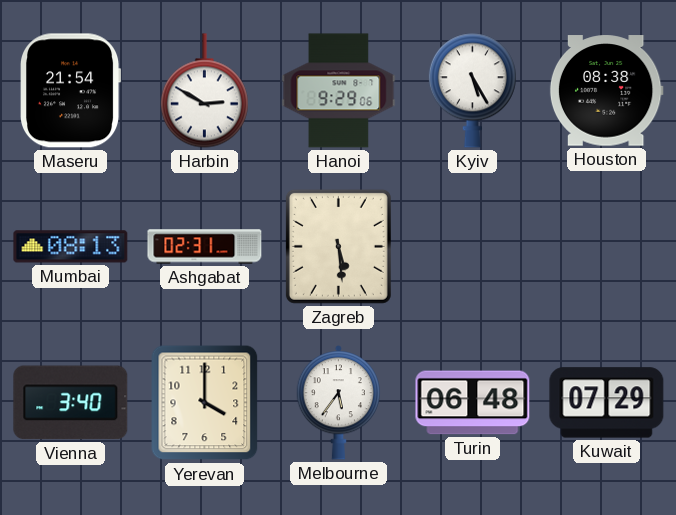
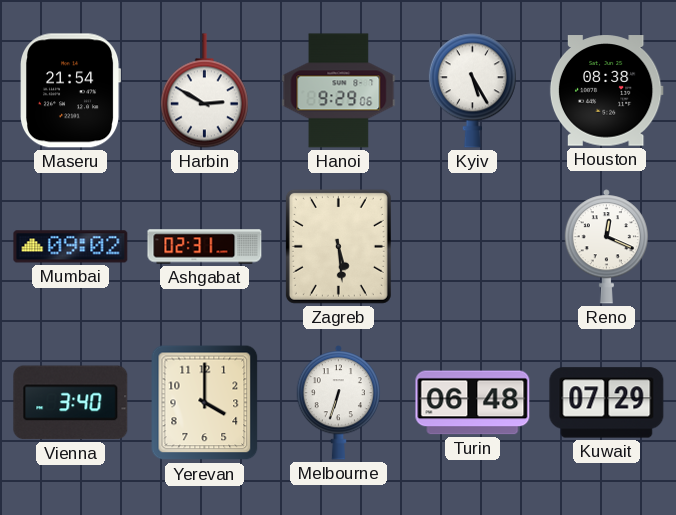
Mumbai: 08:13 -> 09:02
Reno: none -> 12:19
Melbourne: 5:36 -> 6:33
